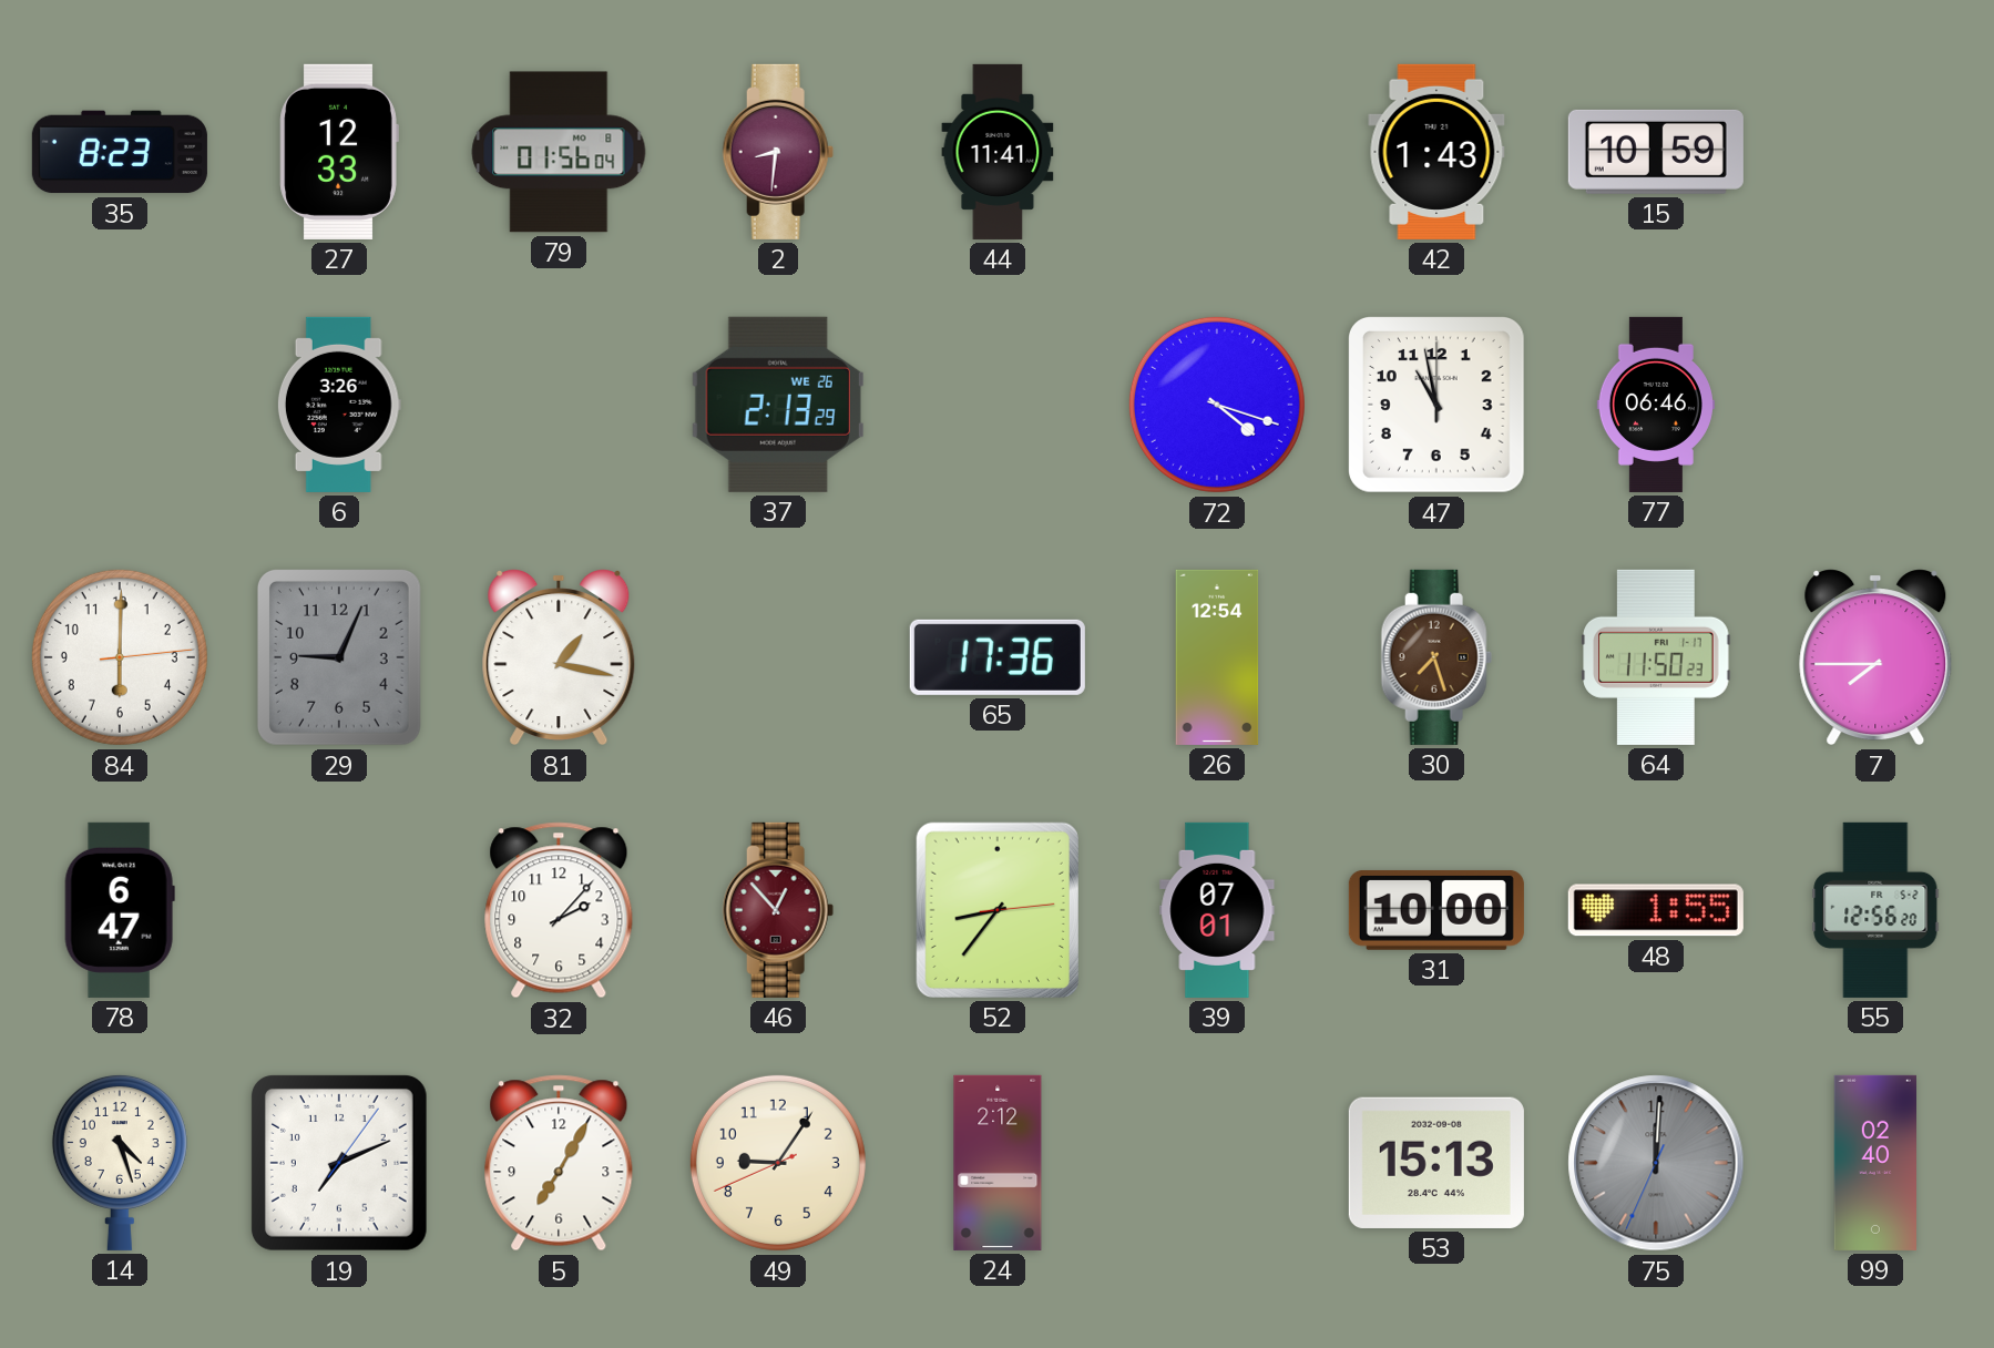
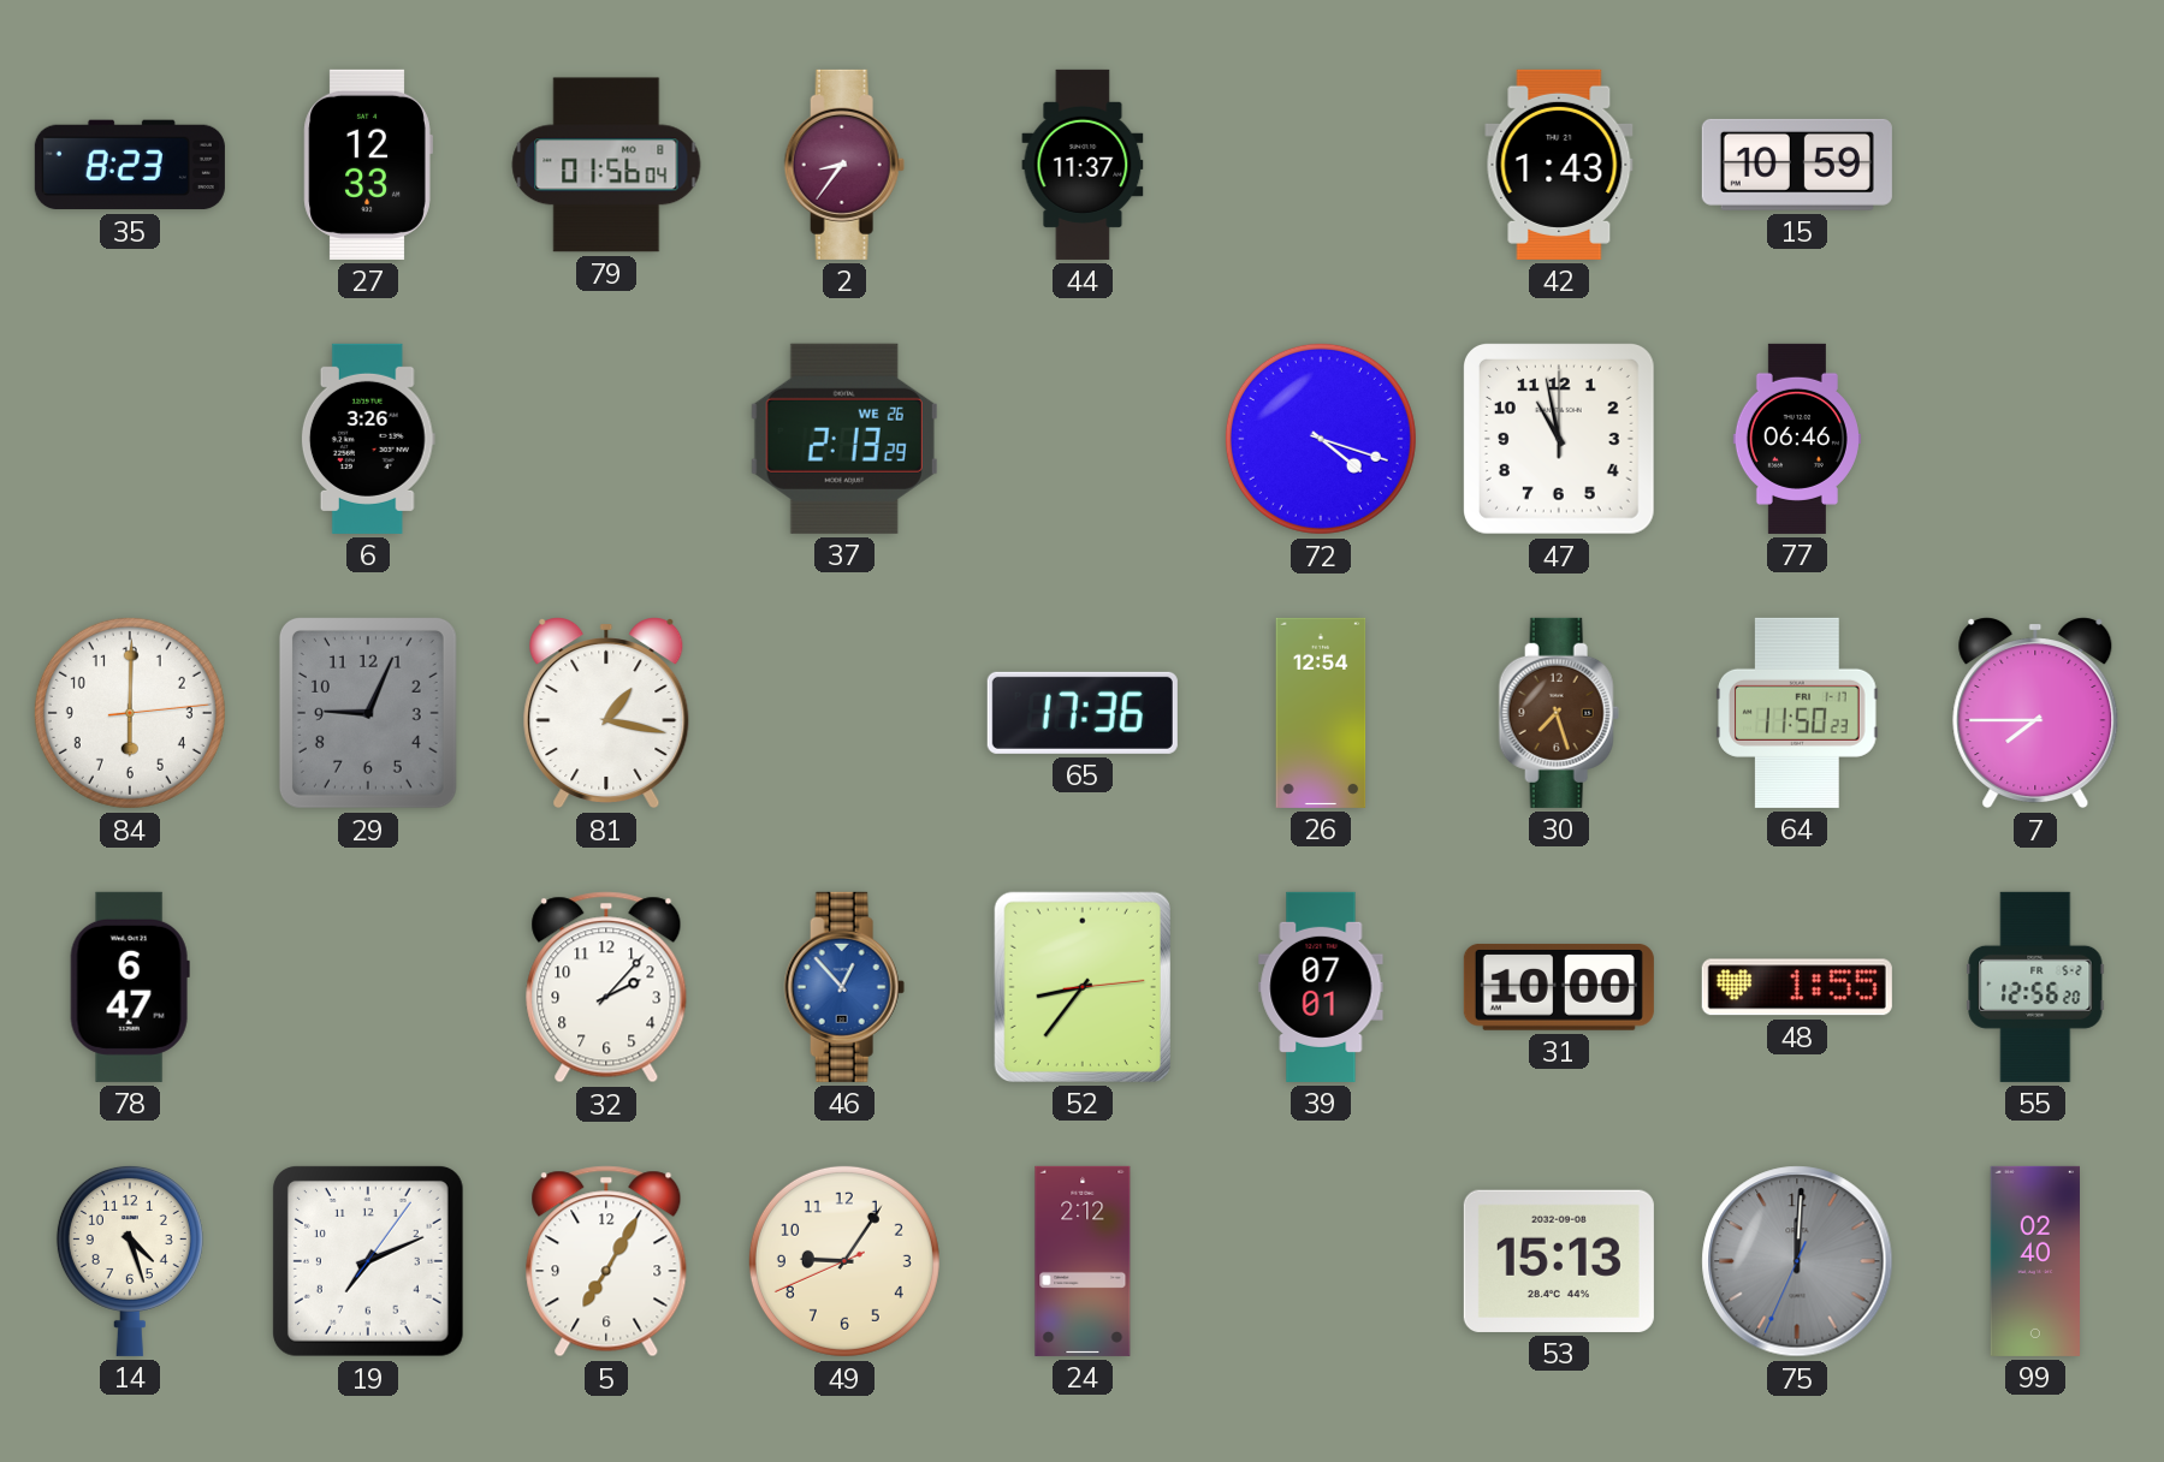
2: 8:31 -> 8:36
44: 11:41 -> 11:37
46 dial: burgundy -> blue
